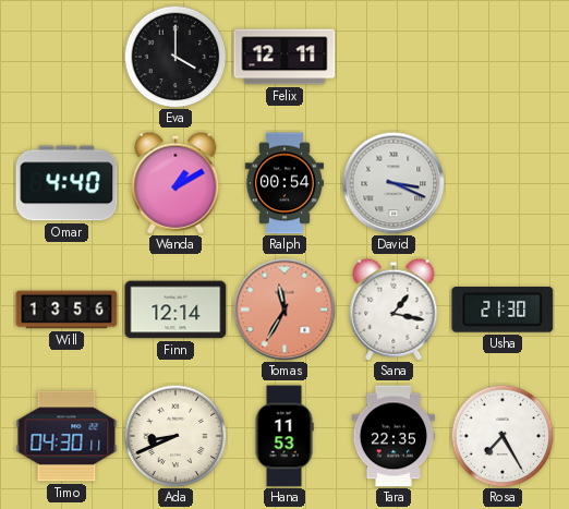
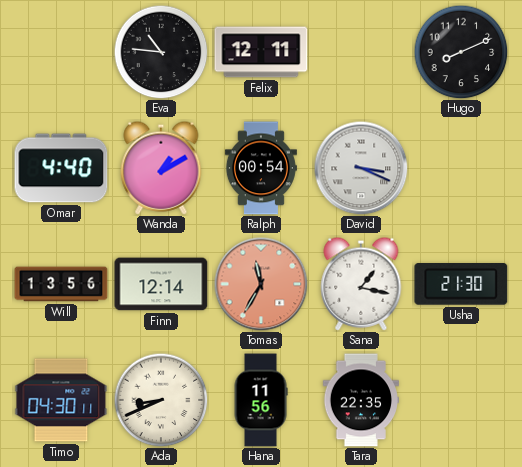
Eva: 4:00 -> 10:46
Hugo: none -> 8:11
Hana: 11:53 -> 11:56
Rosa: 7:25 -> none
